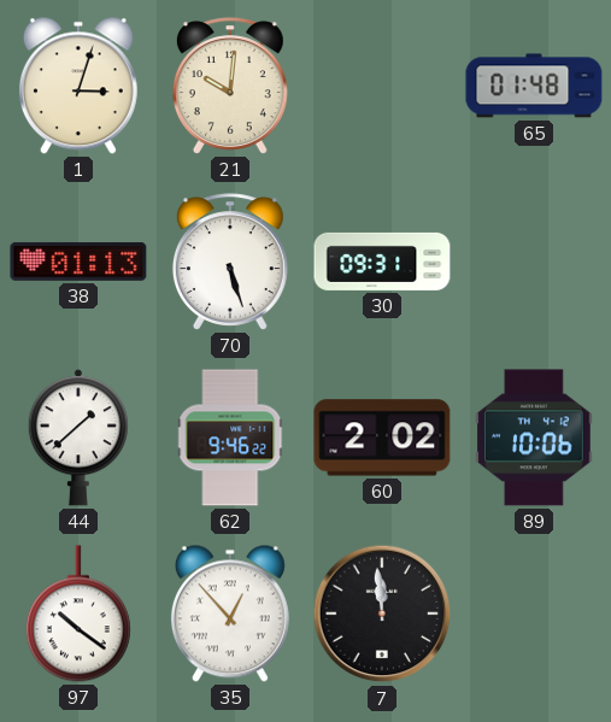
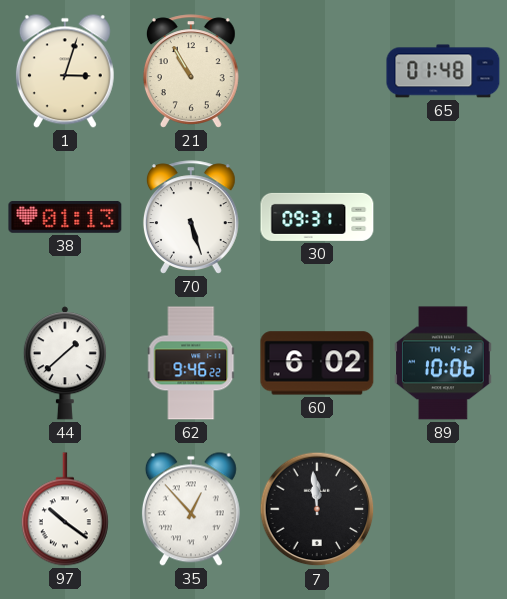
21: 10:01 -> 10:55
60: 2:02 -> 6:02
